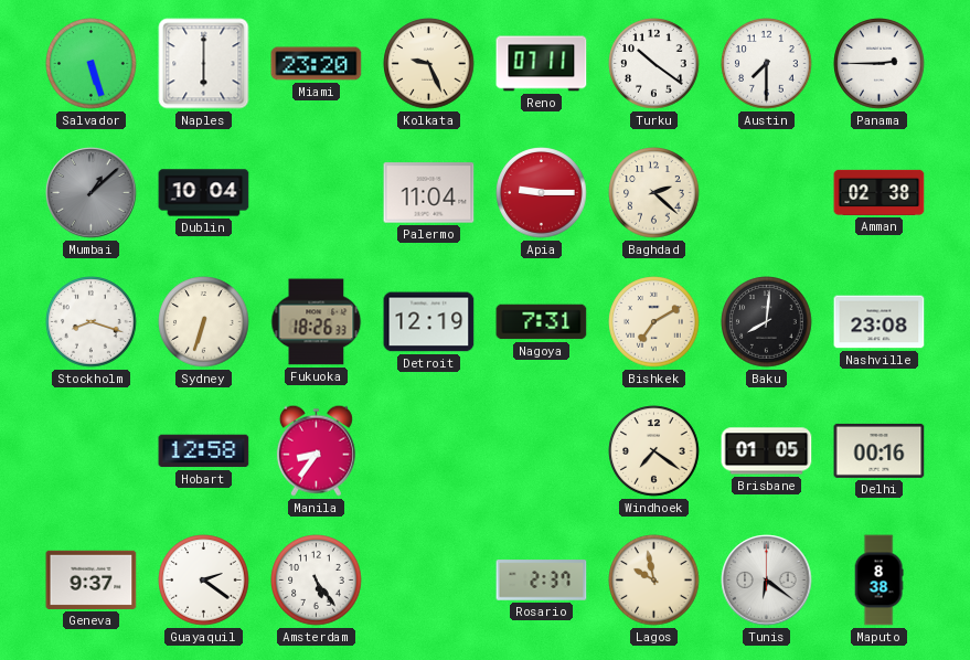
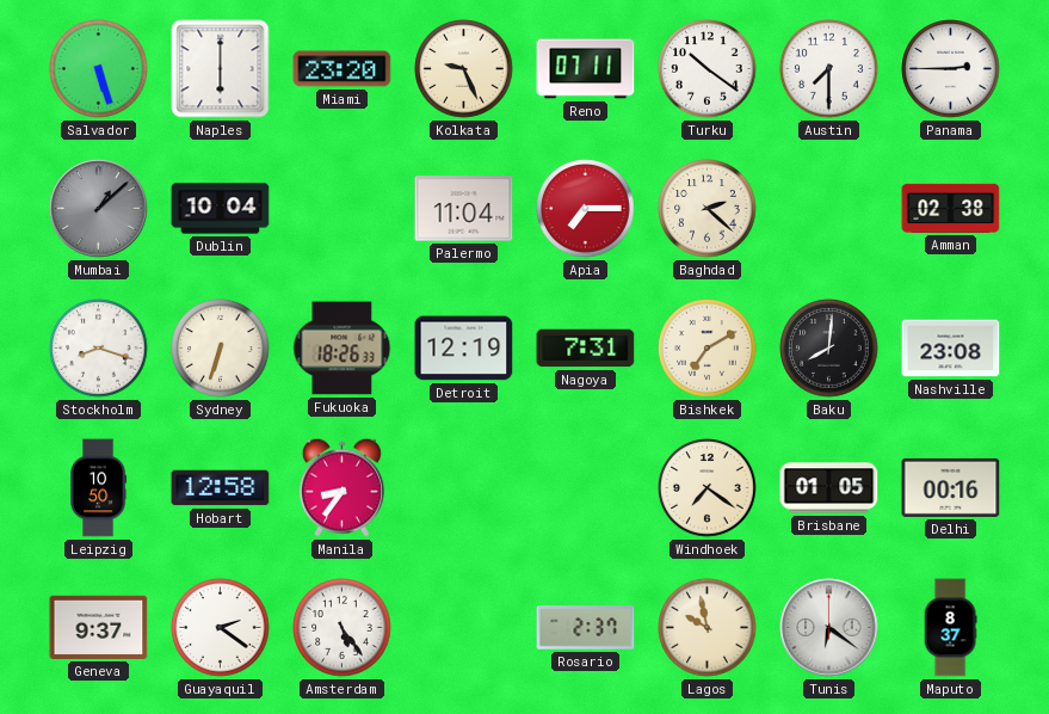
Apia: 9:15 -> 7:15
Leipzig: none -> 10:50
Maputo: 8:38 -> 8:37
